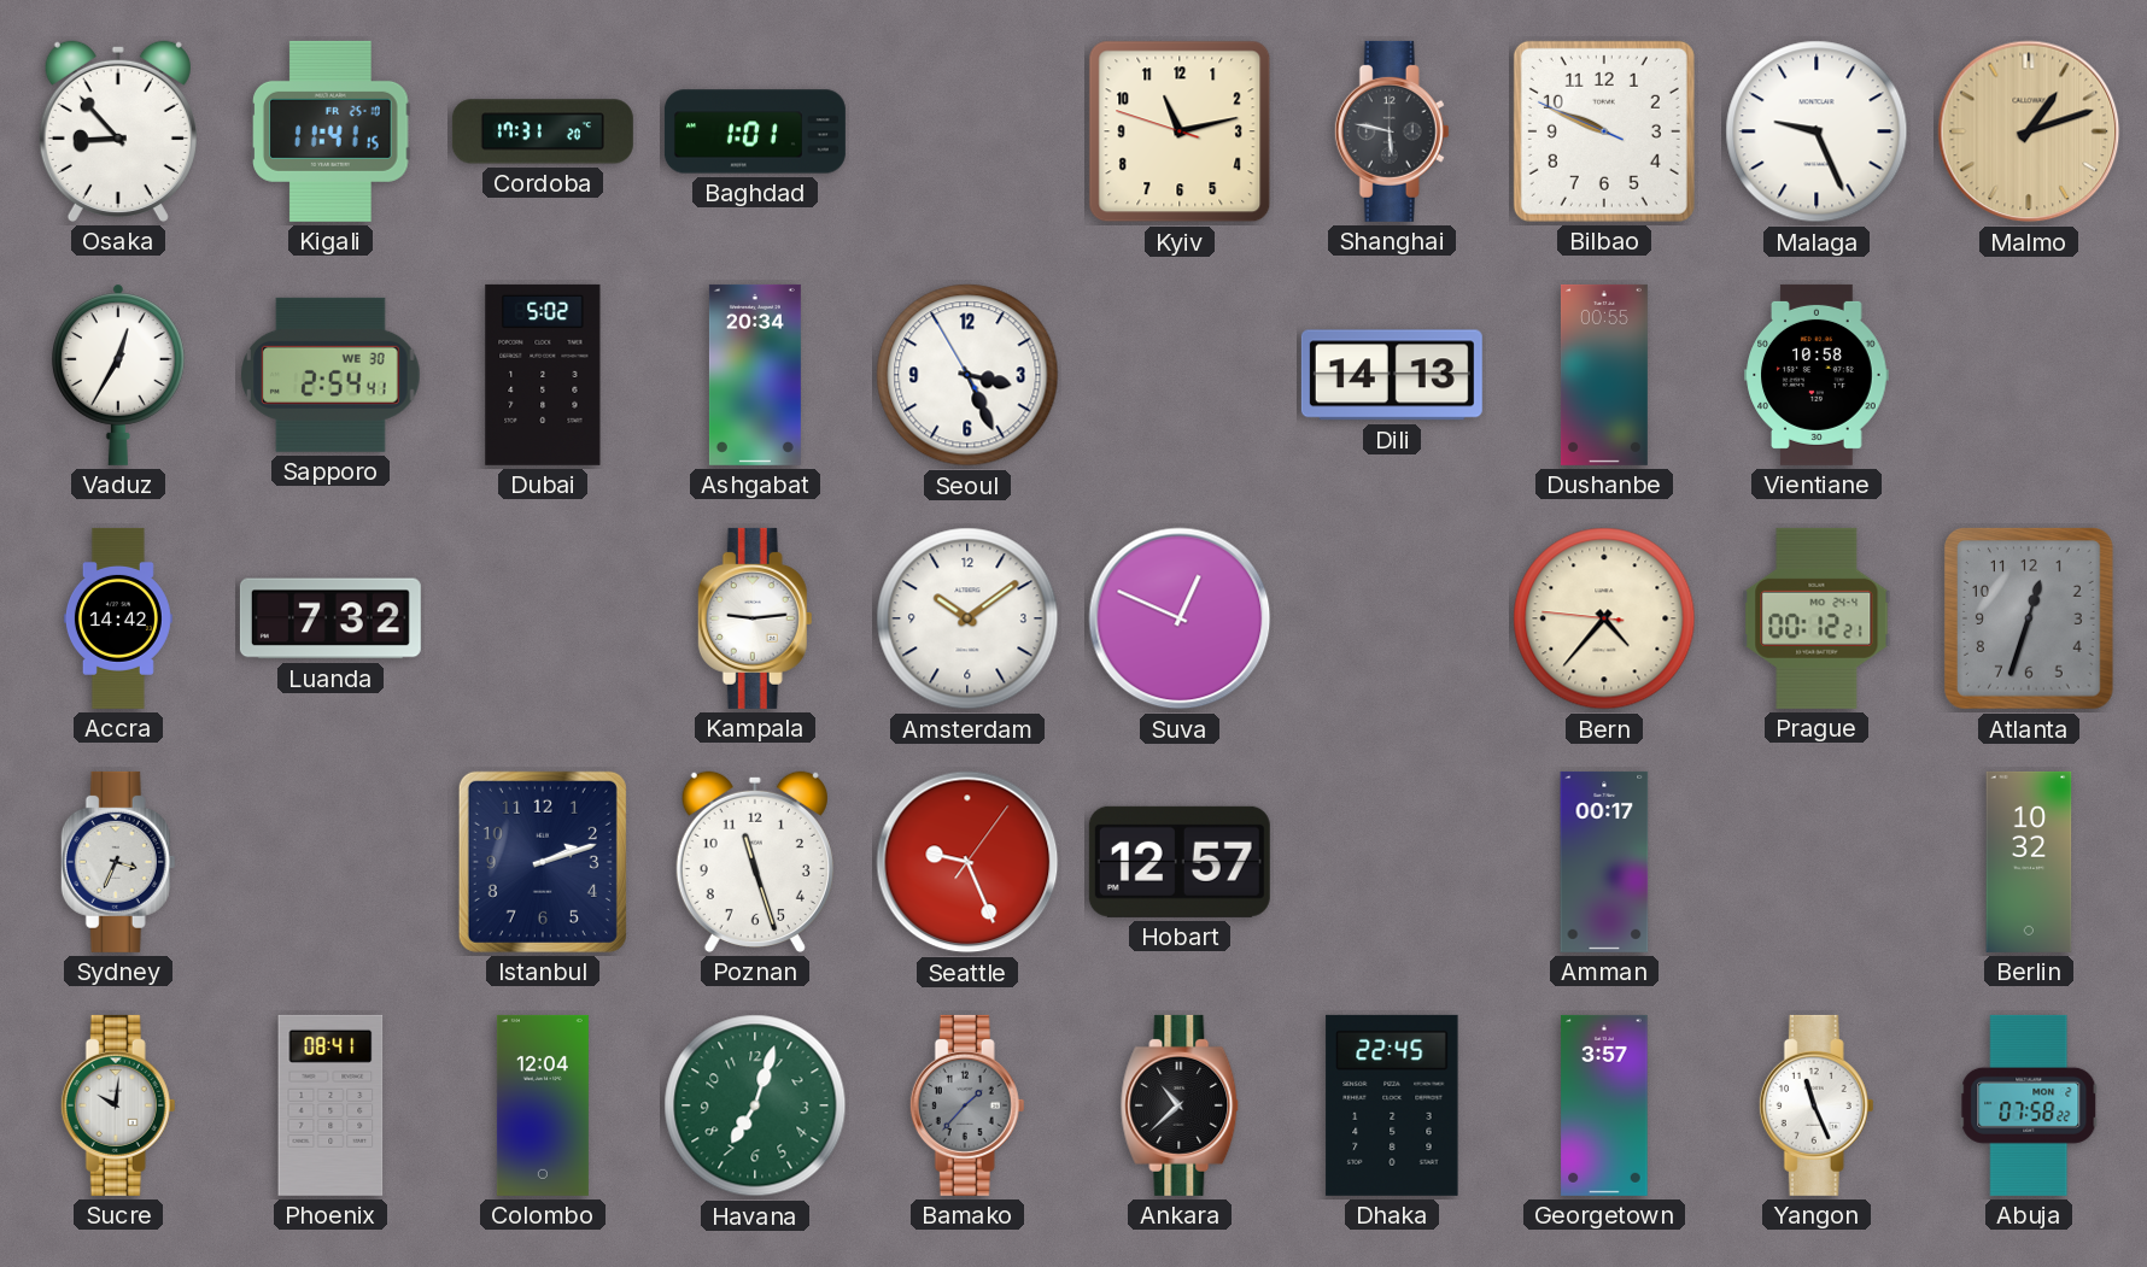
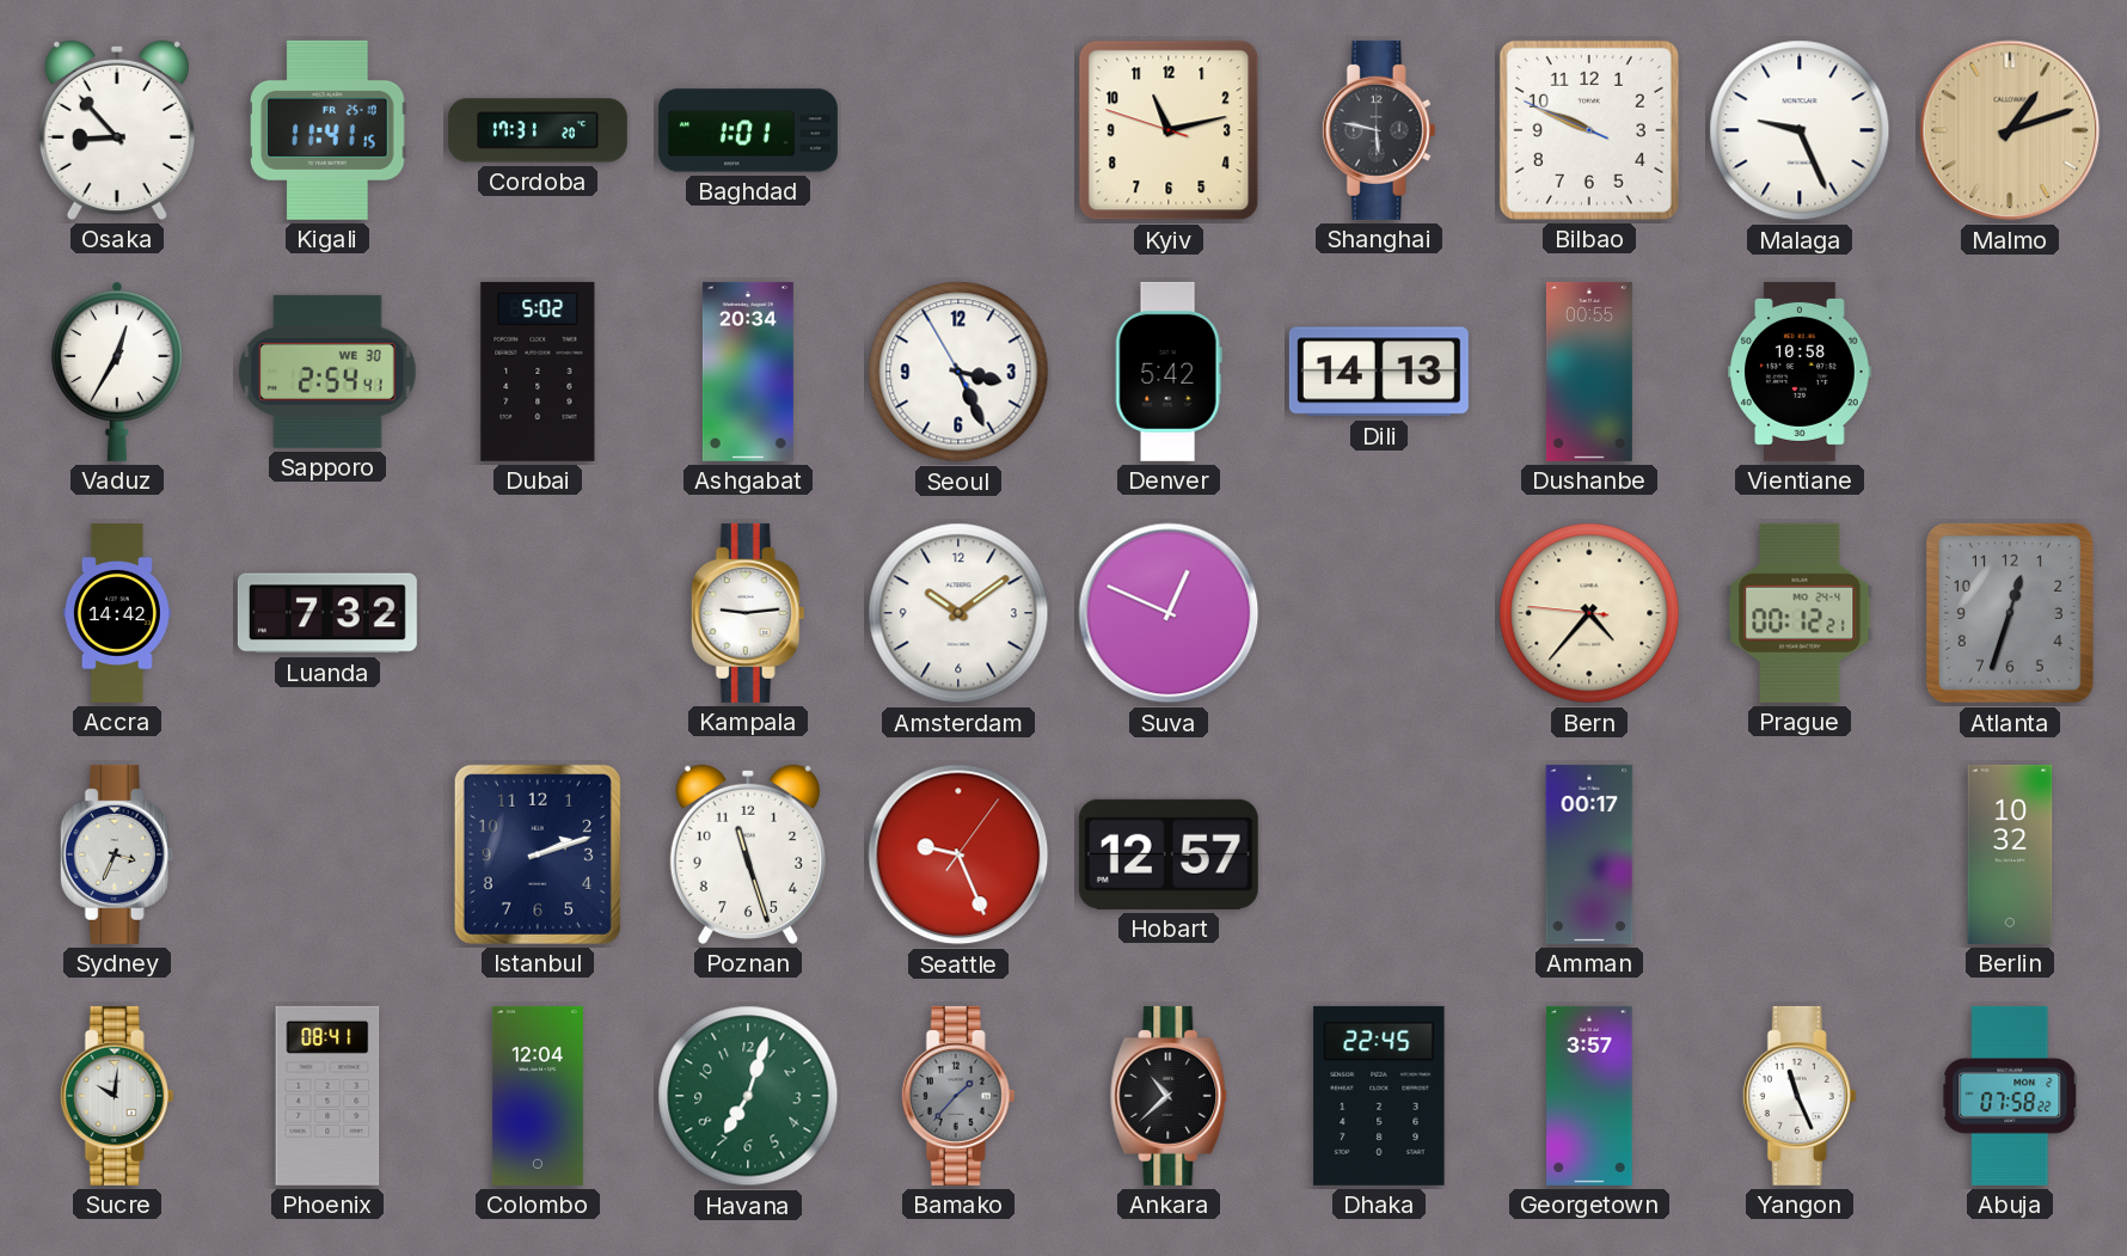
Denver: none -> 5:42
